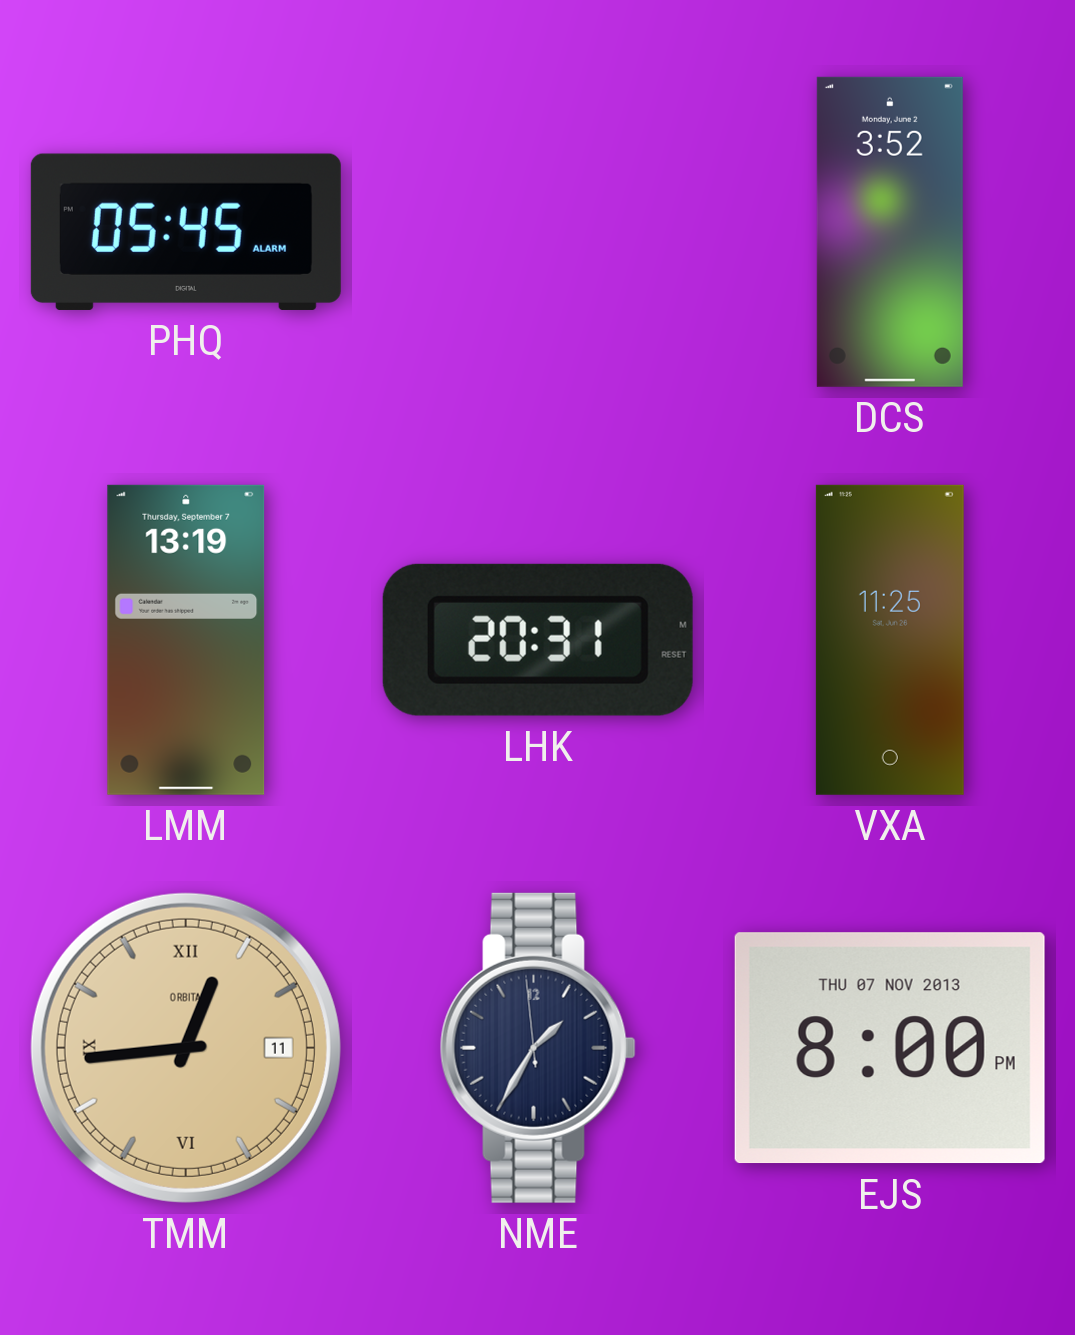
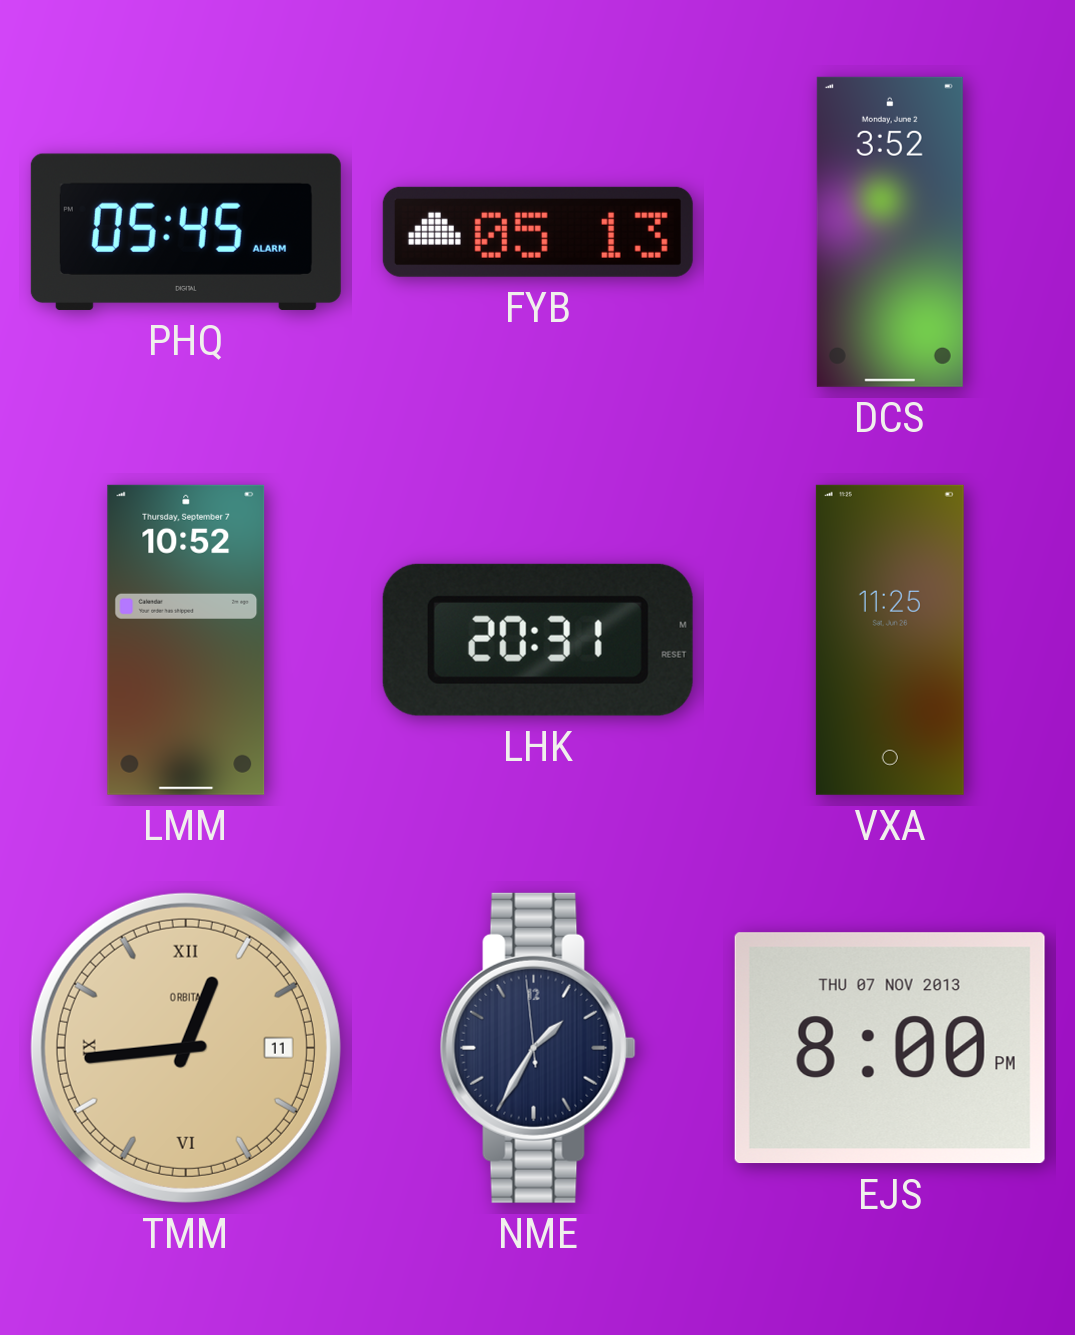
FYB: none -> 05:13
LMM: 13:19 -> 10:52
